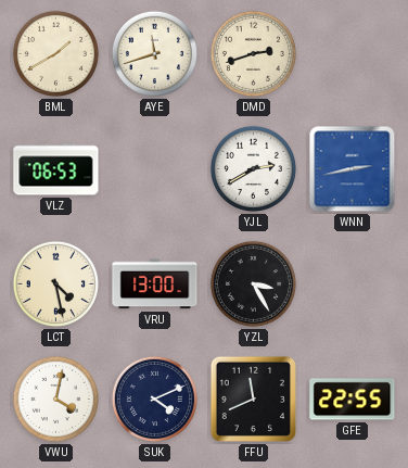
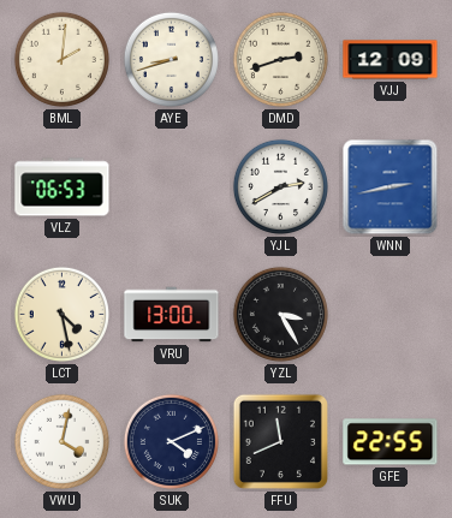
BML: 1:40 -> 2:01
AYE: 11:42 -> 8:42
VJJ: none -> 12:09
